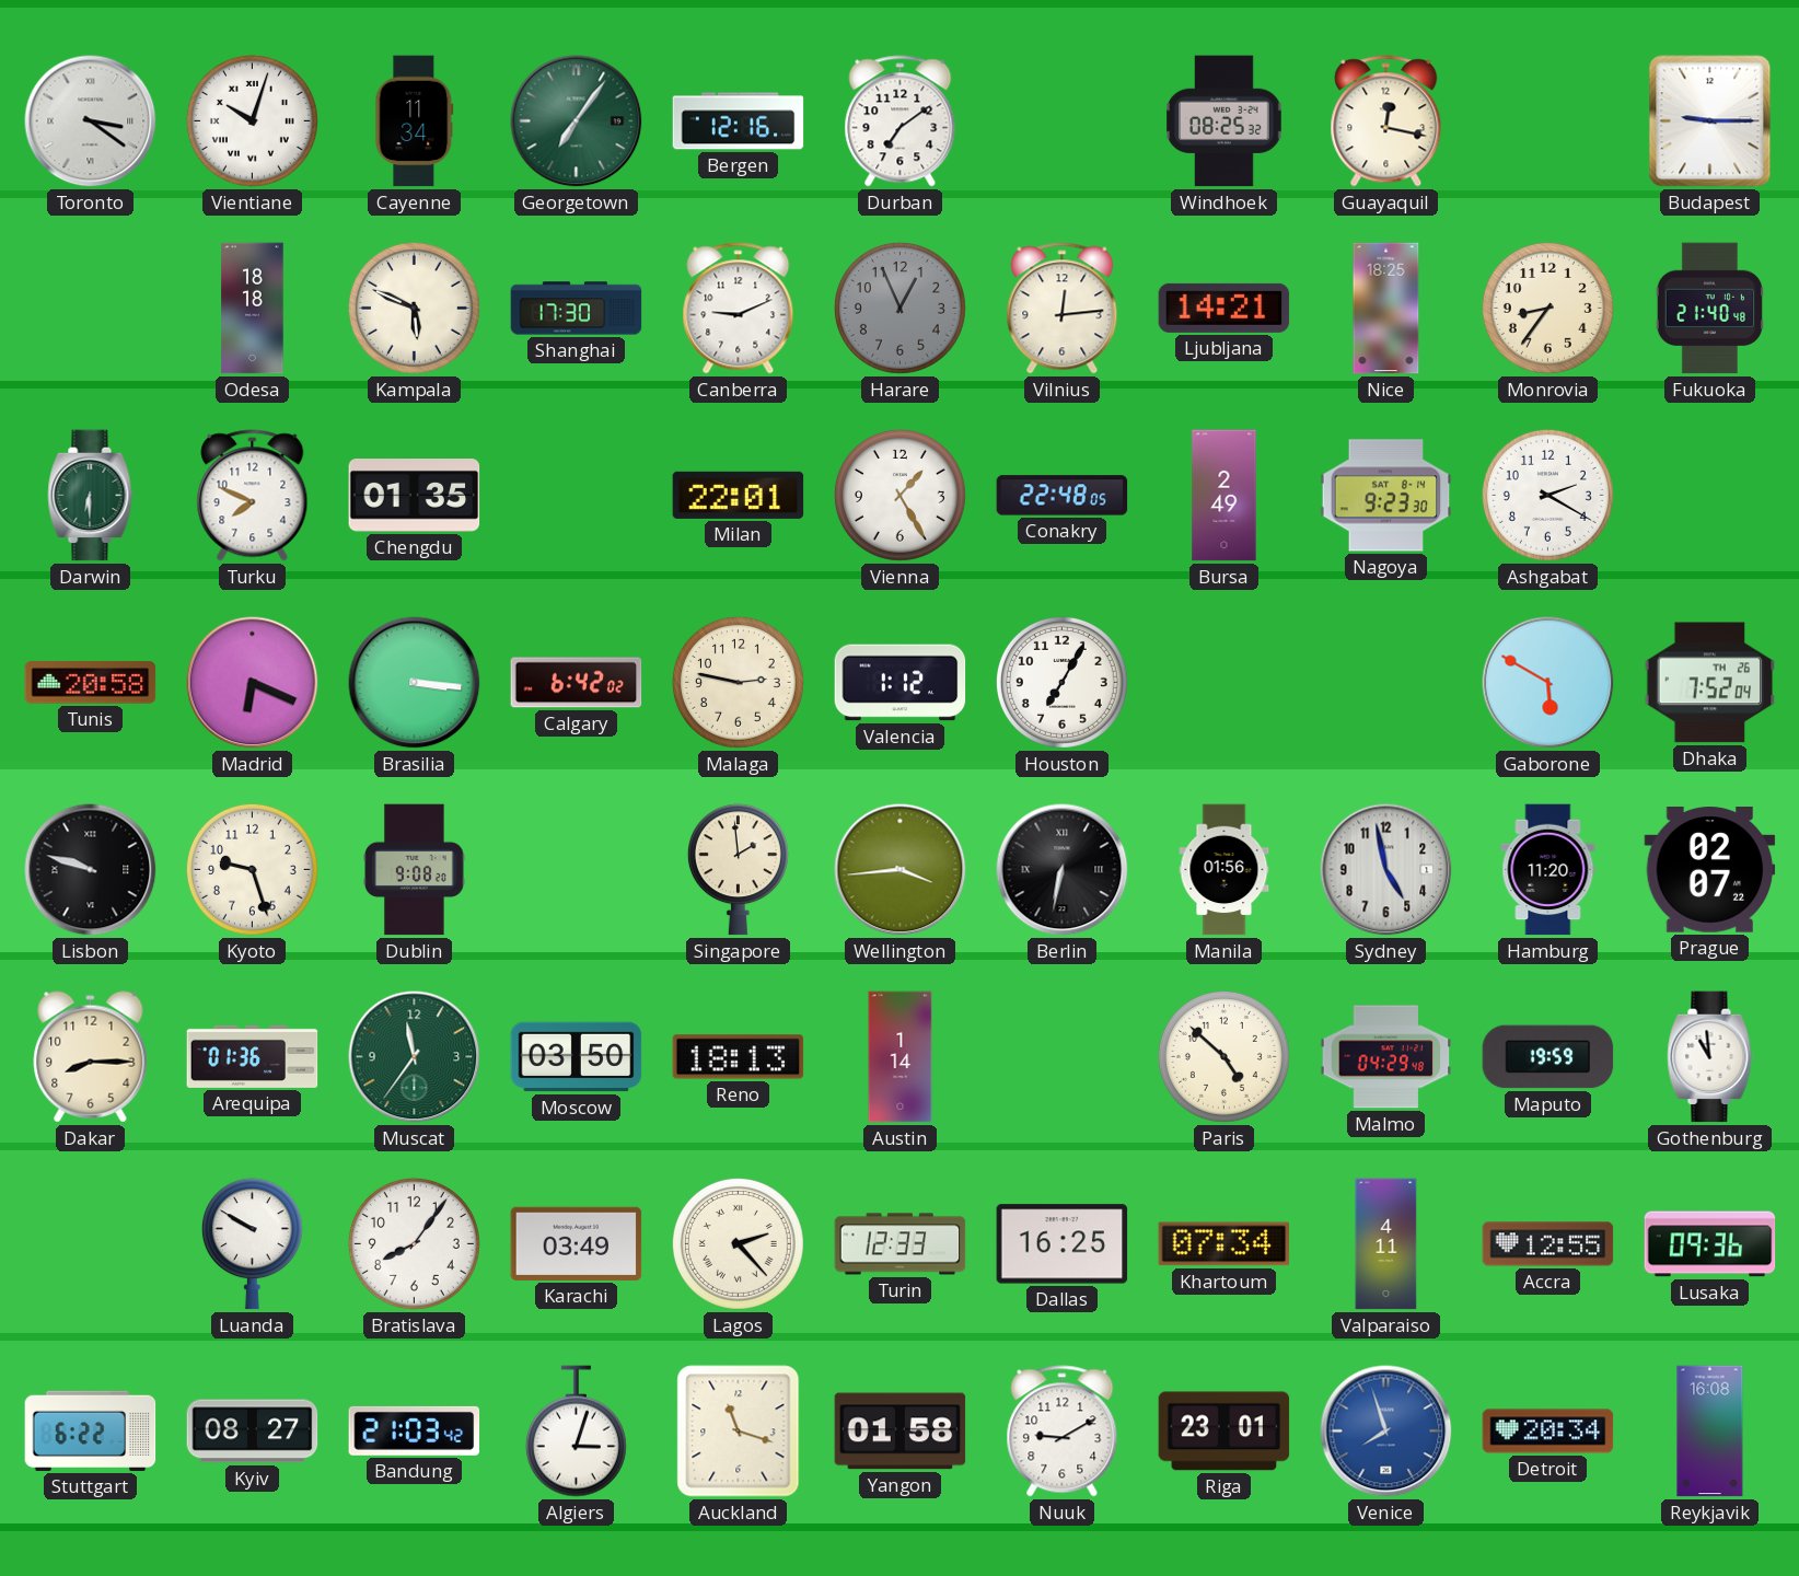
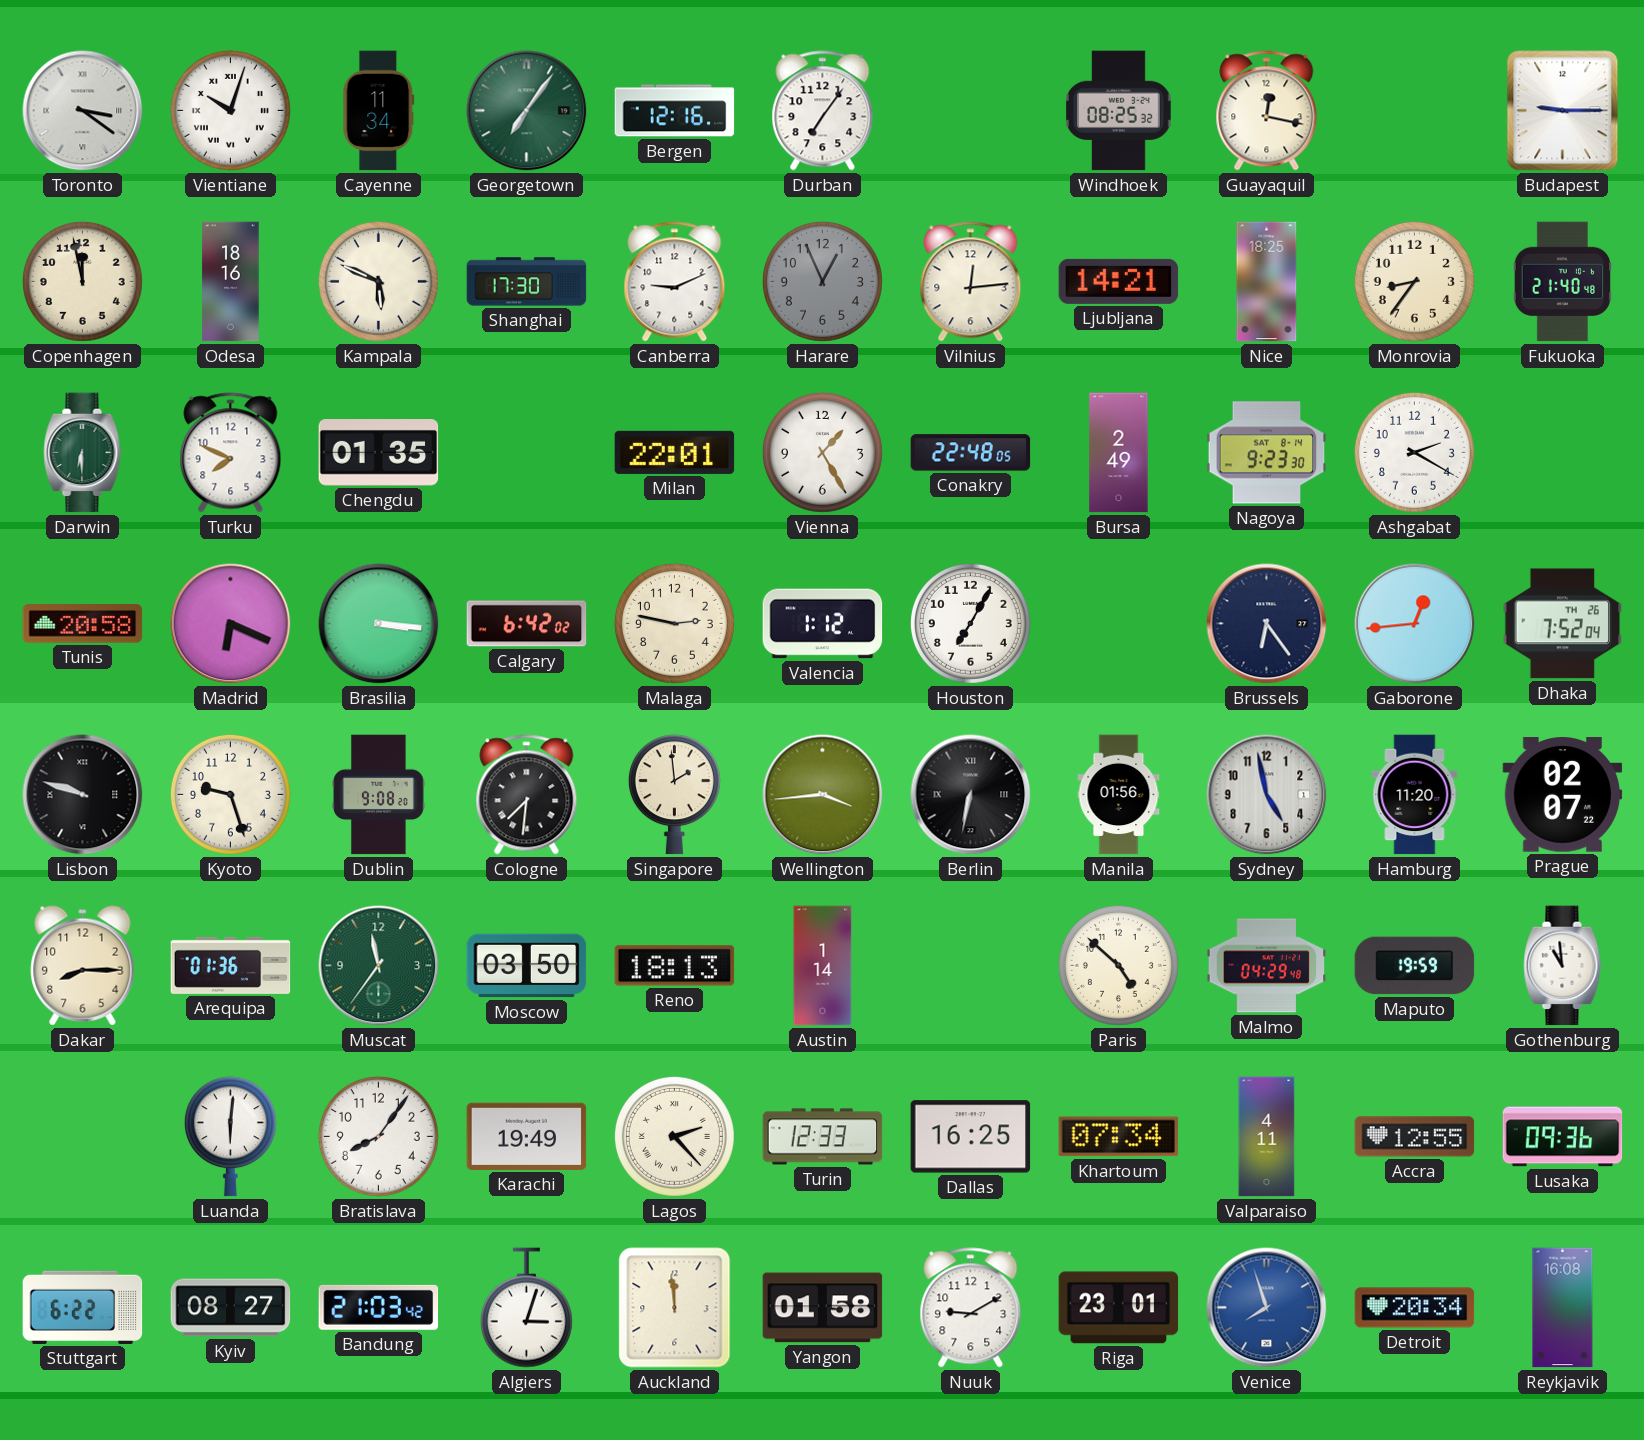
Durban: 7:09 -> 7:06
Copenhagen: none -> 11:58
Odesa: 18:18 -> 18:16
Brussels: none -> 6:24
Gaborone: 5:50 -> 12:44
Cologne: none -> 7:31
Luanda: 9:50 -> 6:01
Karachi: 03:49 -> 19:49
Auckland: 11:18 -> 11:59
